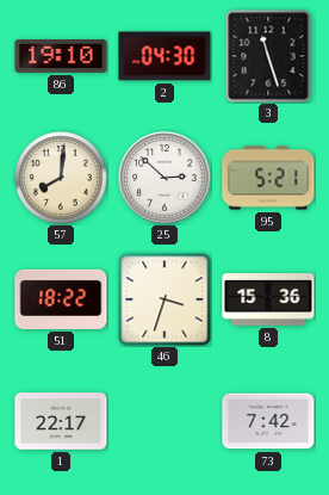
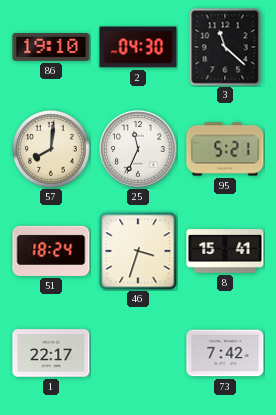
3: 11:27 -> 11:22
25: 2:52 -> 11:34
51: 18:22 -> 18:24
8: 15:36 -> 15:41
